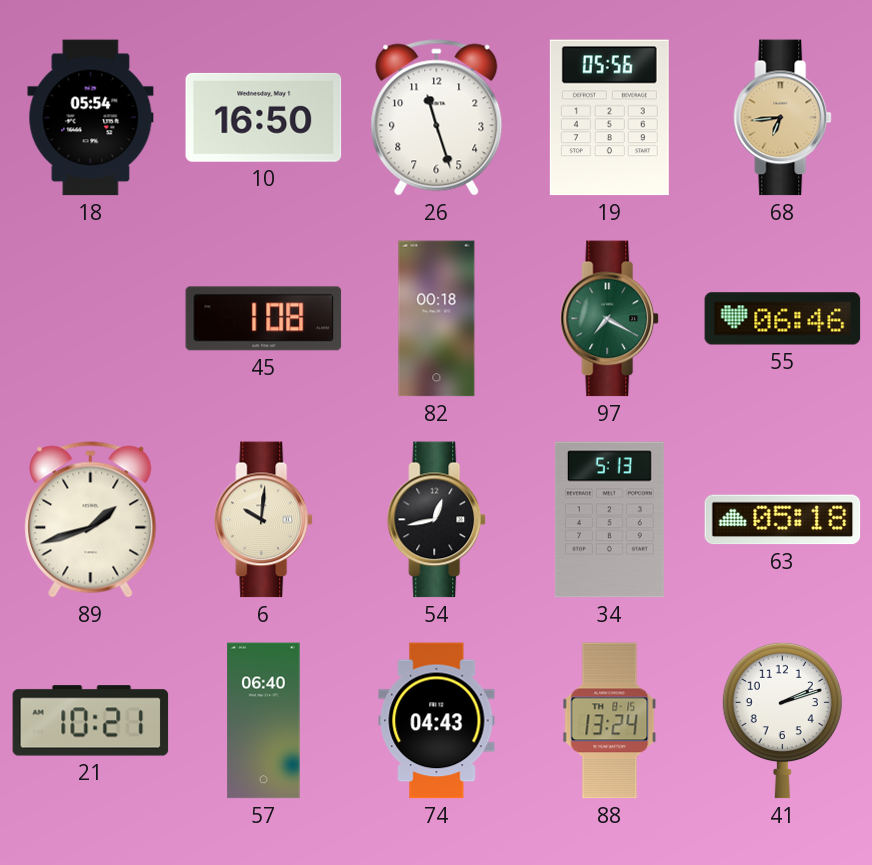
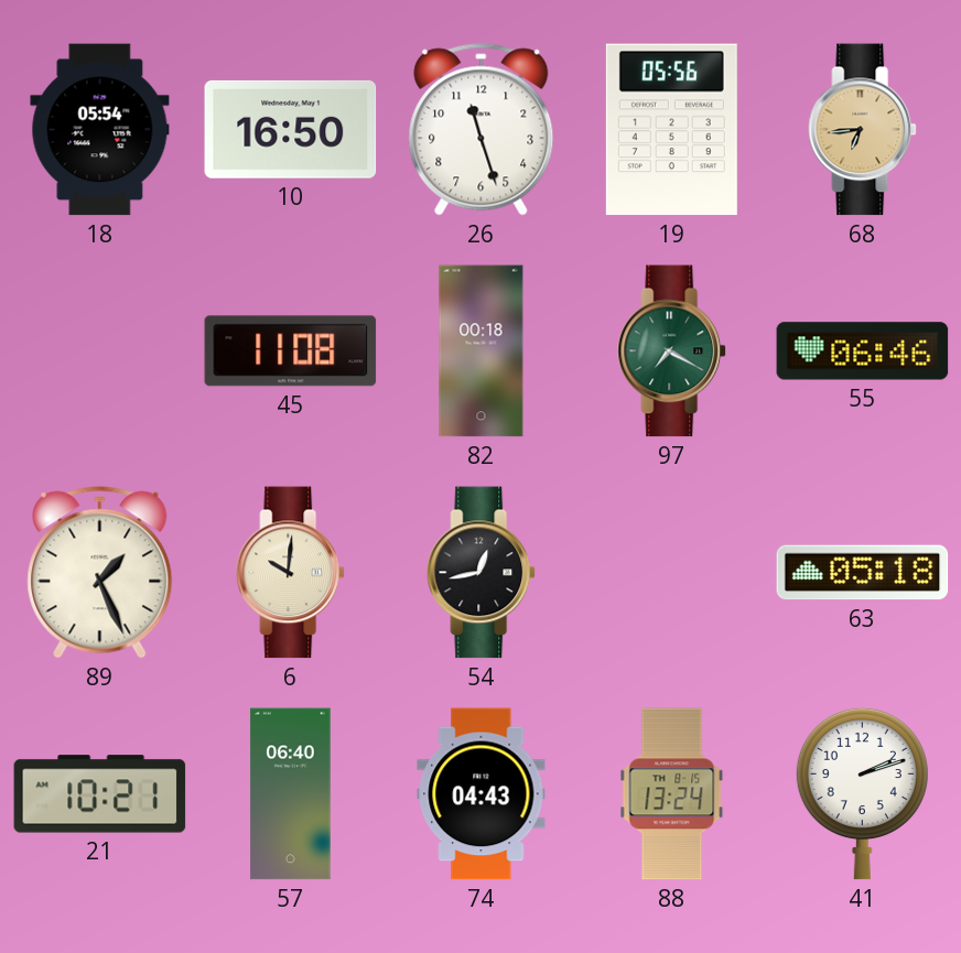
45: 1:08 -> 11:08
89: 1:42 -> 1:26
34: 5:13 -> none
